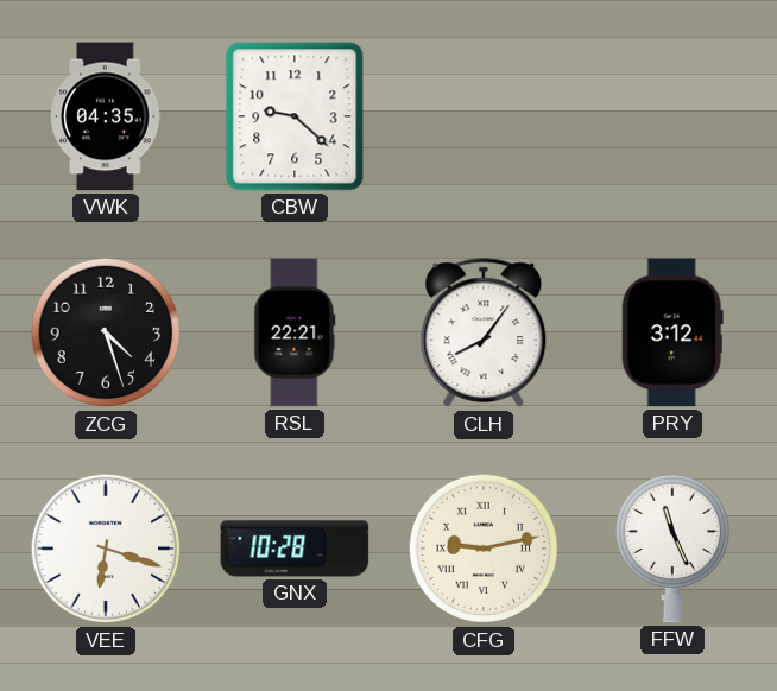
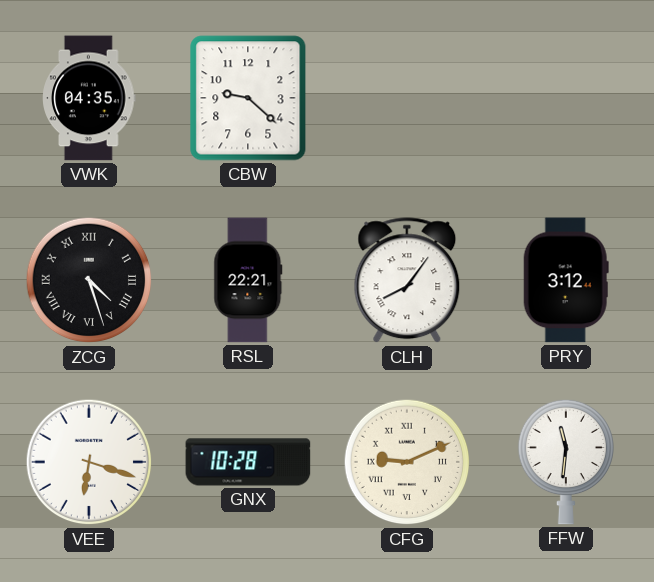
ZCG numerals: Arabic -> Roman
CFG: 9:13 -> 9:11
FFW: 11:26 -> 11:31
